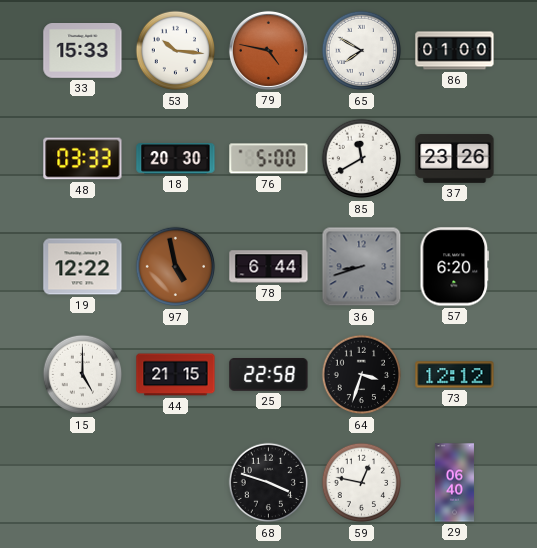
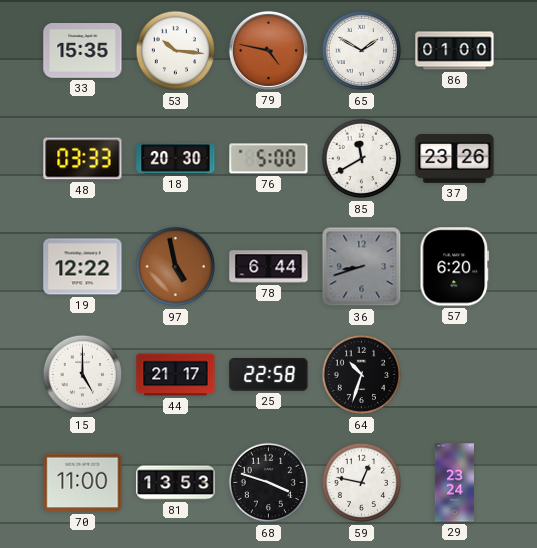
33: 15:33 -> 15:35
65: 7:50 -> 1:50
44: 21:15 -> 21:17
64: 3:33 -> 10:33
73: 12:12 -> none
70: none -> 11:00
81: none -> 13:53
29: 06:40 -> 23:24
